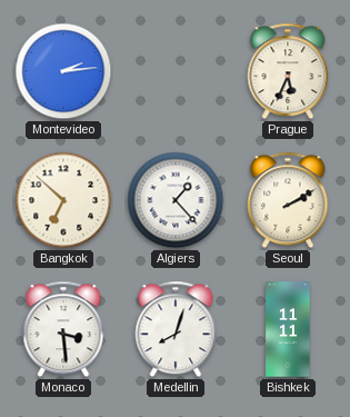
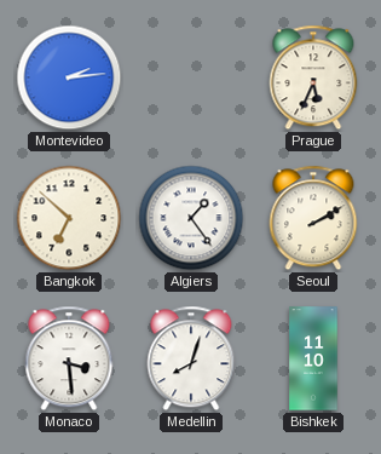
Algiers: 1:23 -> 1:24
Bishkek: 11:11 -> 11:10
